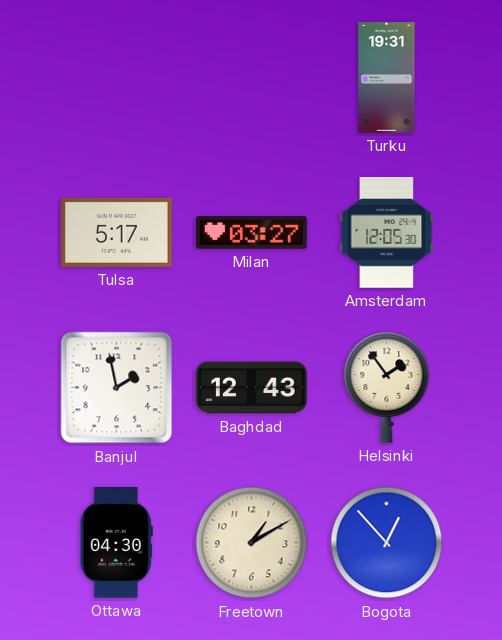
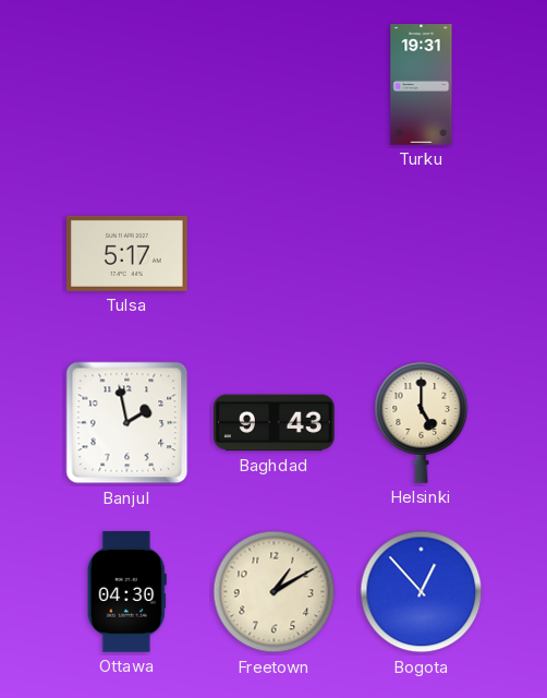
Milan: 03:27 -> none
Amsterdam: 12:05 -> none
Baghdad: 12:43 -> 9:43
Helsinki: 1:54 -> 5:00
